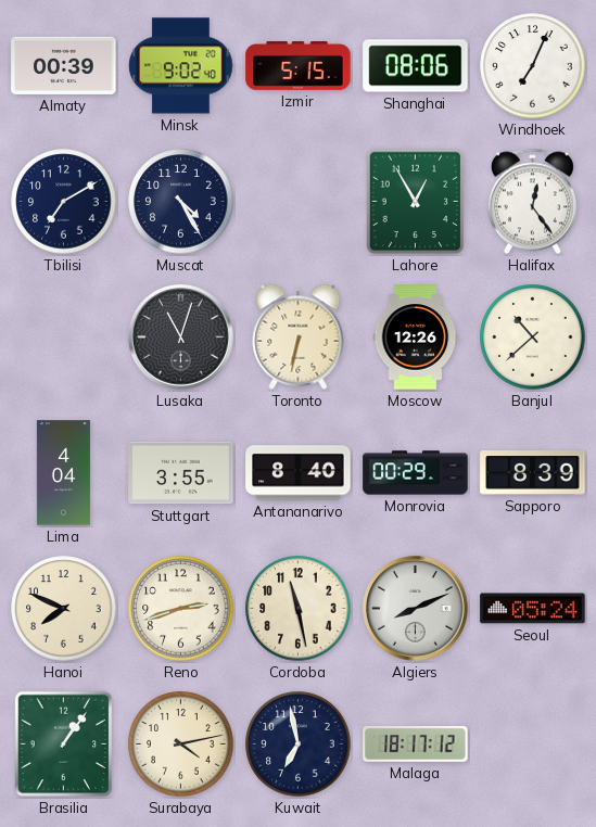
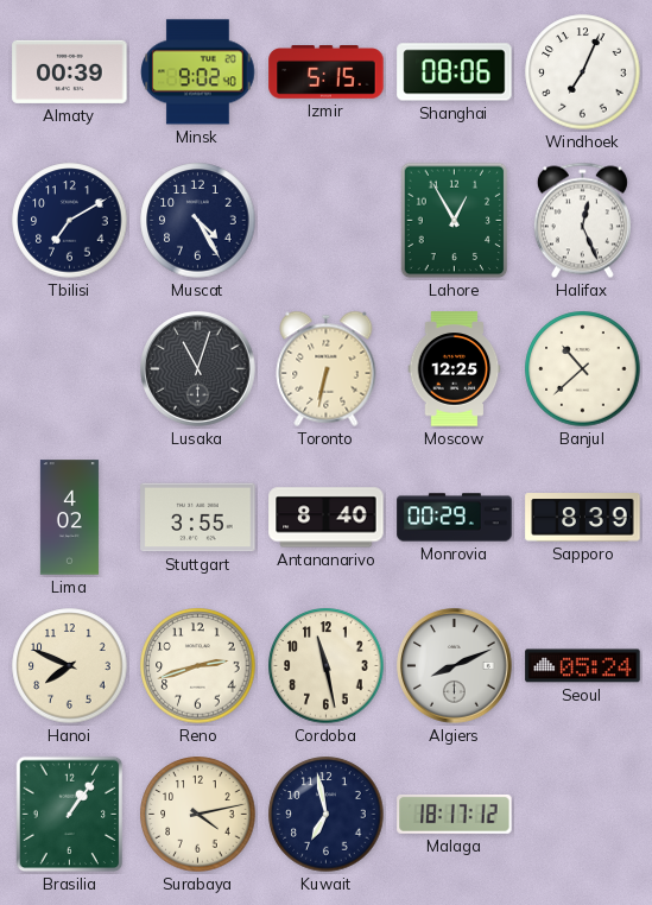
Halifax: 12:24 -> 12:26
Moscow: 12:26 -> 12:25
Lima: 4:04 -> 4:02
